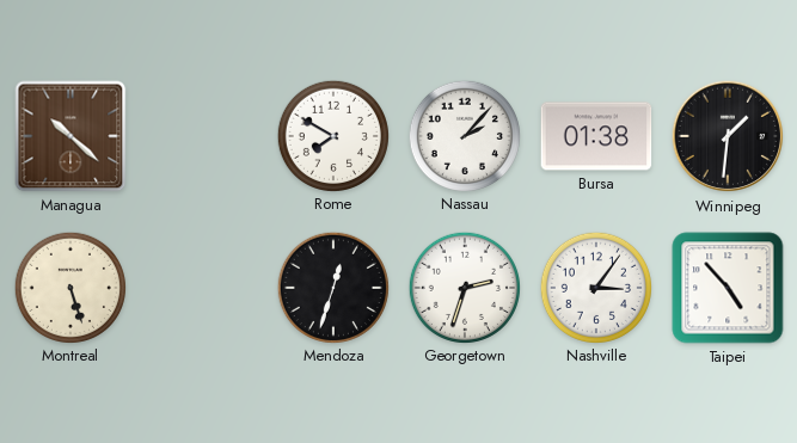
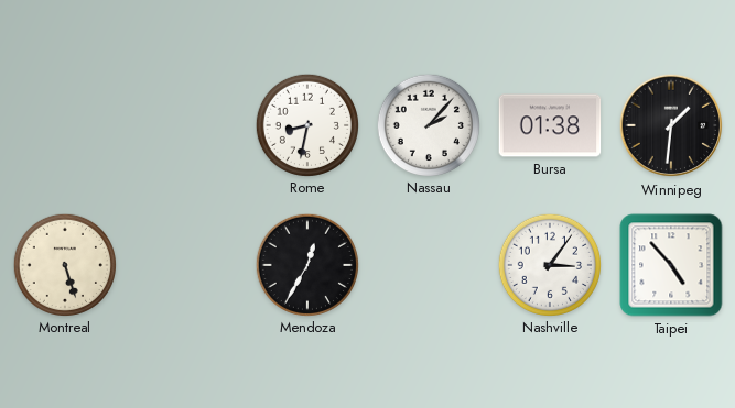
Managua: 10:22 -> none
Rome: 7:50 -> 8:32
Mendoza: 12:33 -> 12:35
Georgetown: 2:33 -> none
